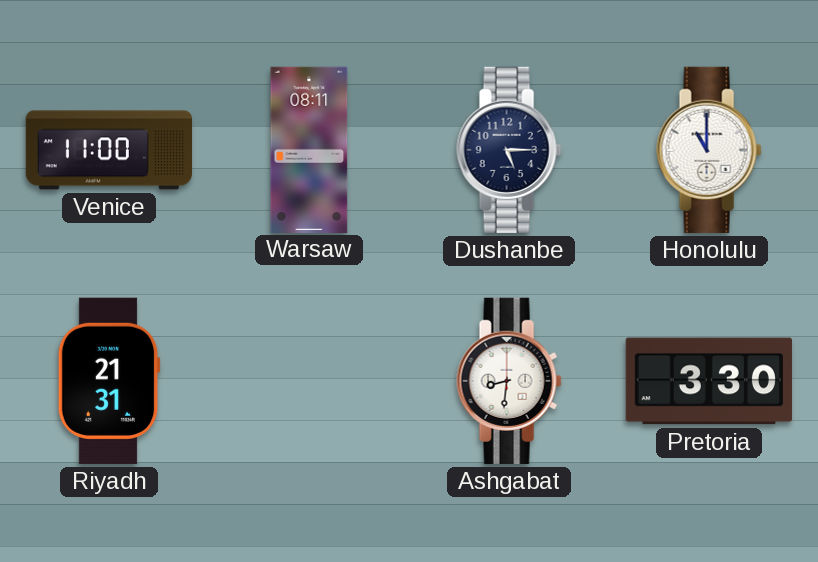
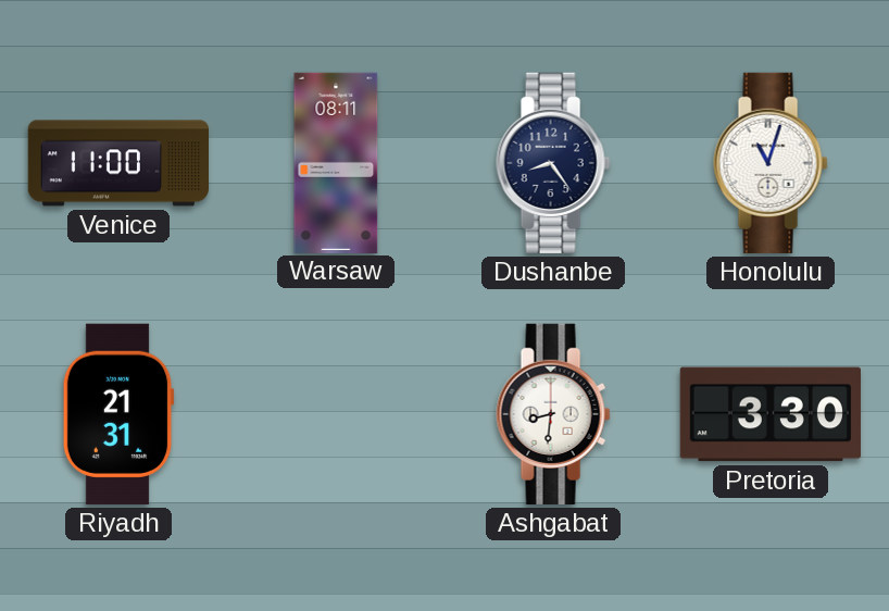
Dushanbe: 5:15 -> 8:24
Honolulu: 11:00 -> 11:03
